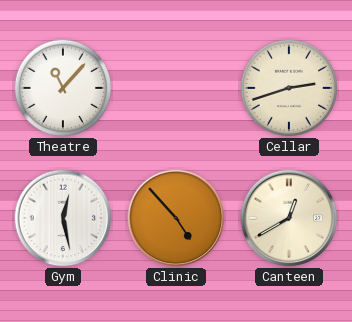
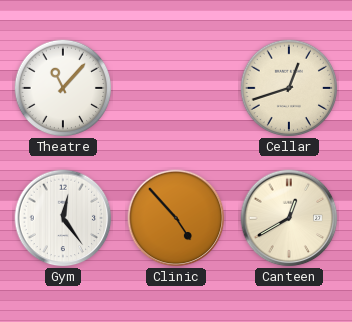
Cellar: 2:42 -> 12:42
Gym: 12:28 -> 12:24
